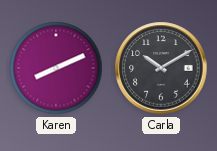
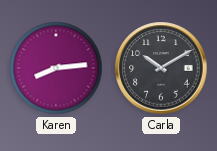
Karen: 8:11 -> 8:14
